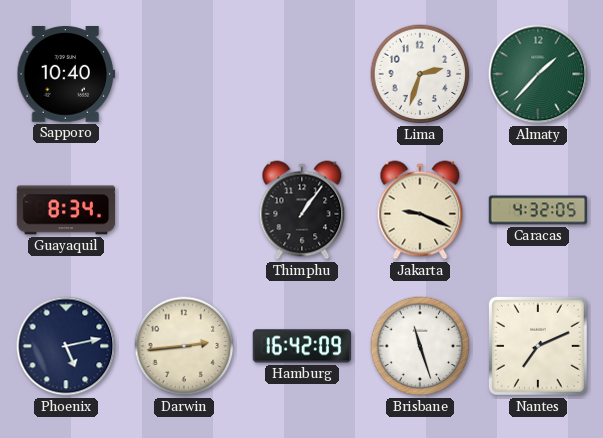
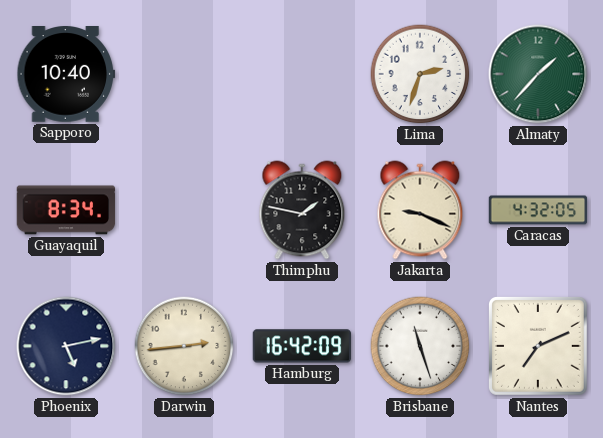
Thimphu: 1:06 -> 1:47
